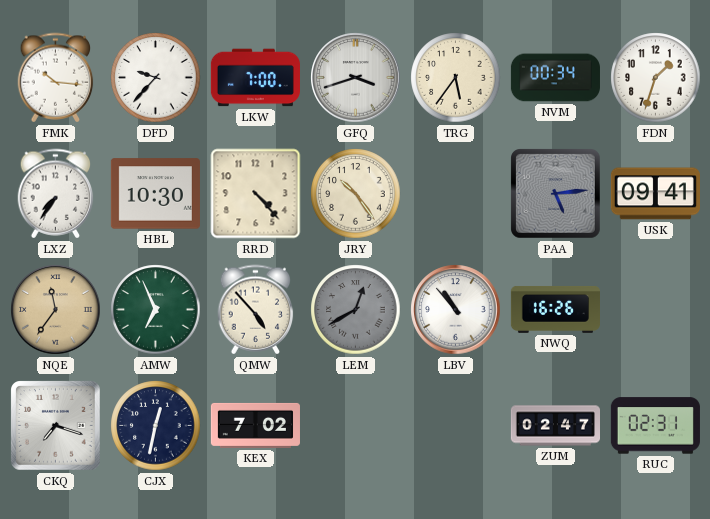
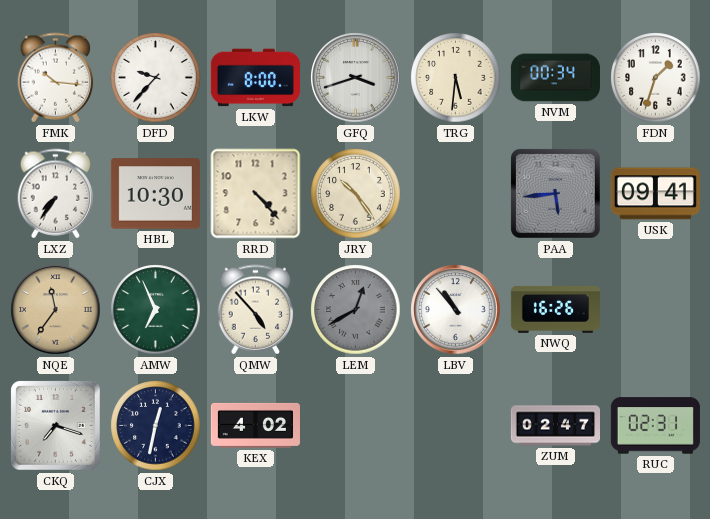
LKW: 7:00 -> 8:00
TRG: 5:36 -> 5:31
PAA: 5:14 -> 5:44
KEX: 7:02 -> 4:02
